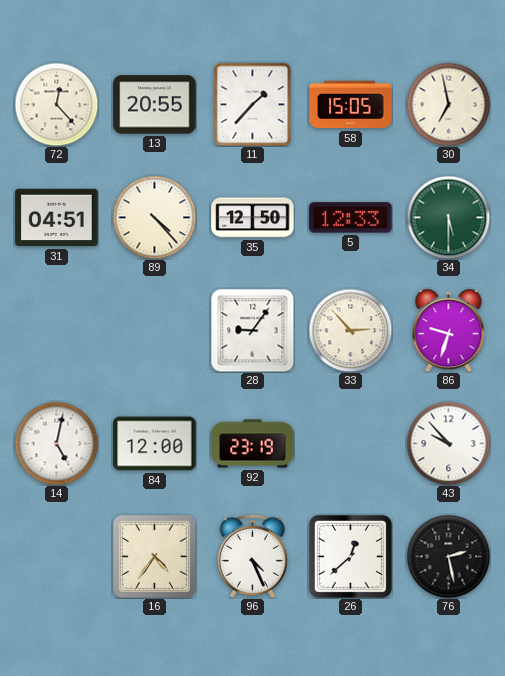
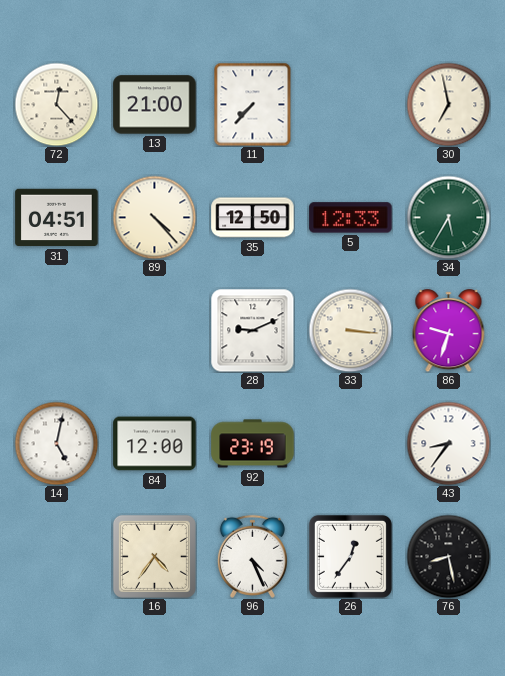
13: 20:55 -> 21:00
11: 1:37 -> 7:37
58: 15:05 -> none
34: 5:30 -> 5:35
28: 9:06 -> 9:11
33: 2:53 -> 3:16
43: 9:53 -> 8:36
26: 12:38 -> 12:36
76: 2:28 -> 8:28
